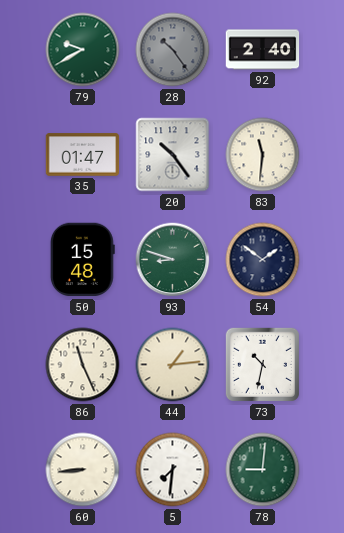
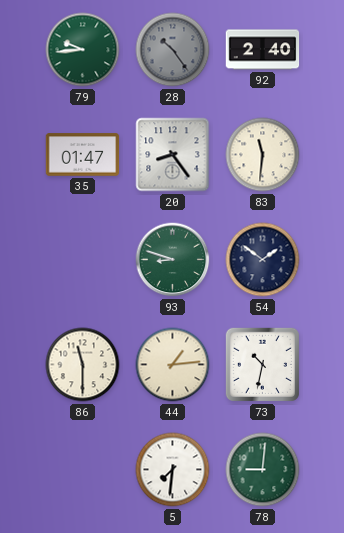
79: 9:40 -> 9:44
20: 10:24 -> 8:24
50: 15:48 -> none
86: 11:26 -> 11:30
60: 8:44 -> none
